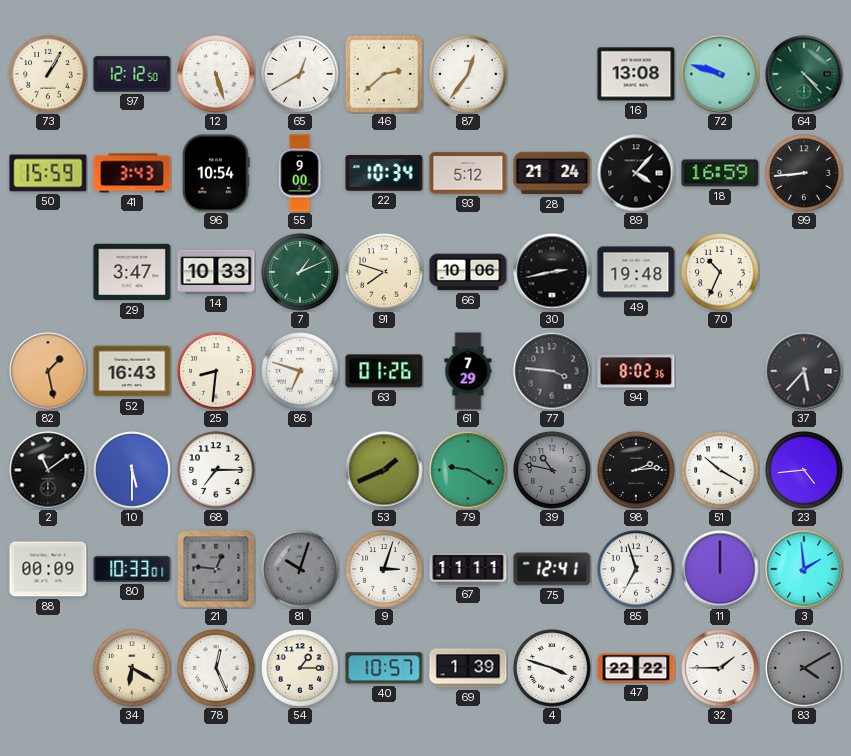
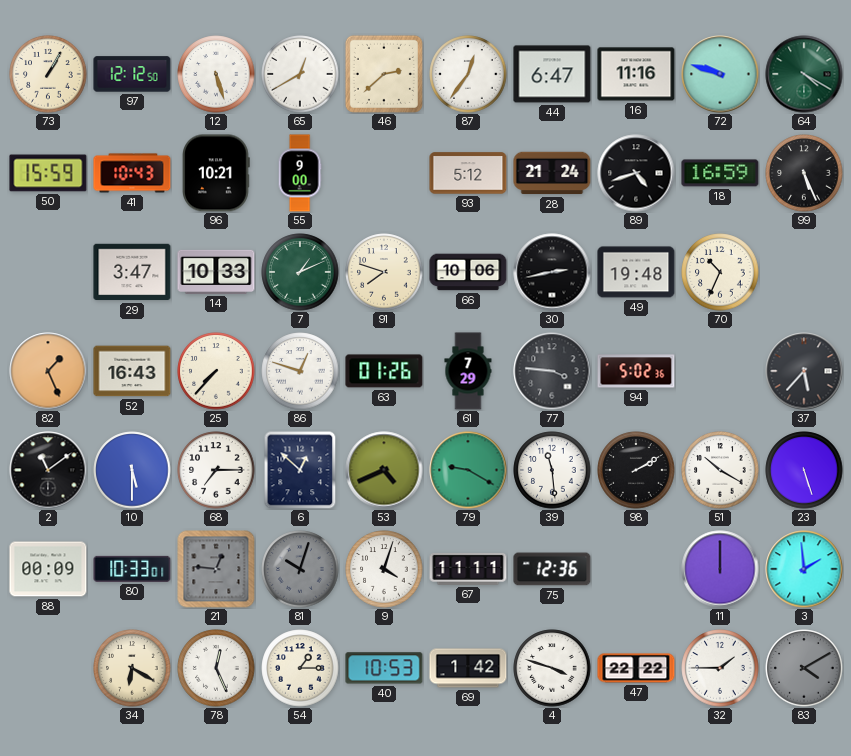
44: none -> 6:47
16: 13:08 -> 11:16
64: 4:23 -> 4:20
41: 3:43 -> 10:43
96: 10:54 -> 10:21
22: 10:34 -> none
89: 4:07 -> 4:42
99: 8:44 -> 5:26
82: 1:28 -> 1:26
25: 8:31 -> 7:37
86: 6:48 -> 12:48
94: 8:02 -> 5:02
6: none -> 12:52
53: 1:41 -> 4:41
39: 10:47 -> 11:29
39 dial: grey -> white
98: 2:14 -> 2:10
23: 4:44 -> 5:27
9: 3:03 -> 4:03
75: 12:41 -> 12:36
85: 6:57 -> none
40: 10:57 -> 10:53
69: 1:39 -> 1:42
